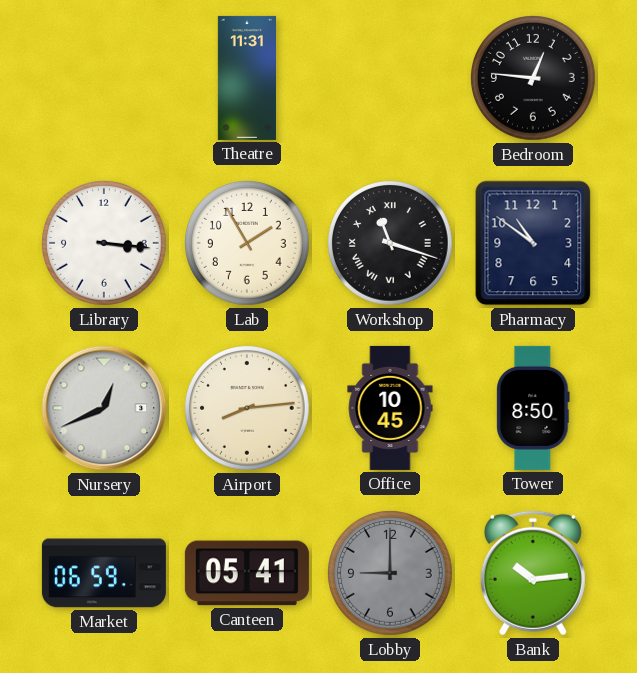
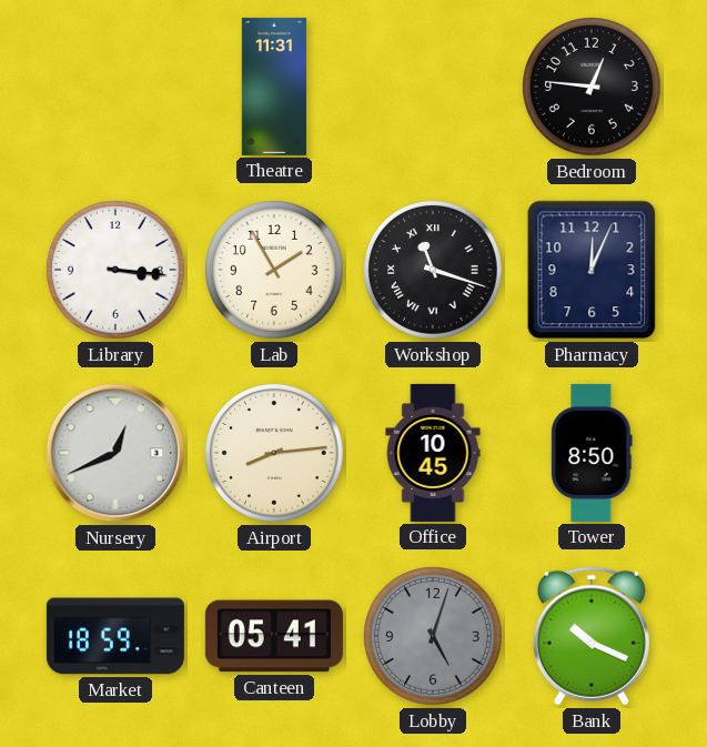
Pharmacy: 10:51 -> 12:04
Market: 06:59 -> 18:59
Lobby: 9:00 -> 5:03
Bank: 10:14 -> 10:19
